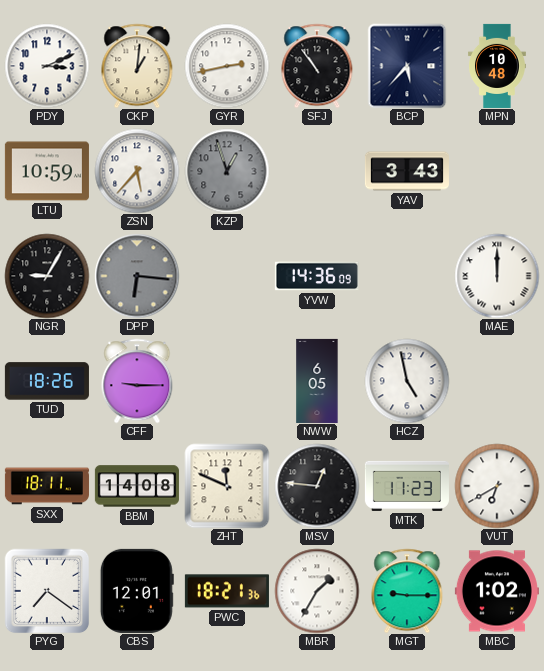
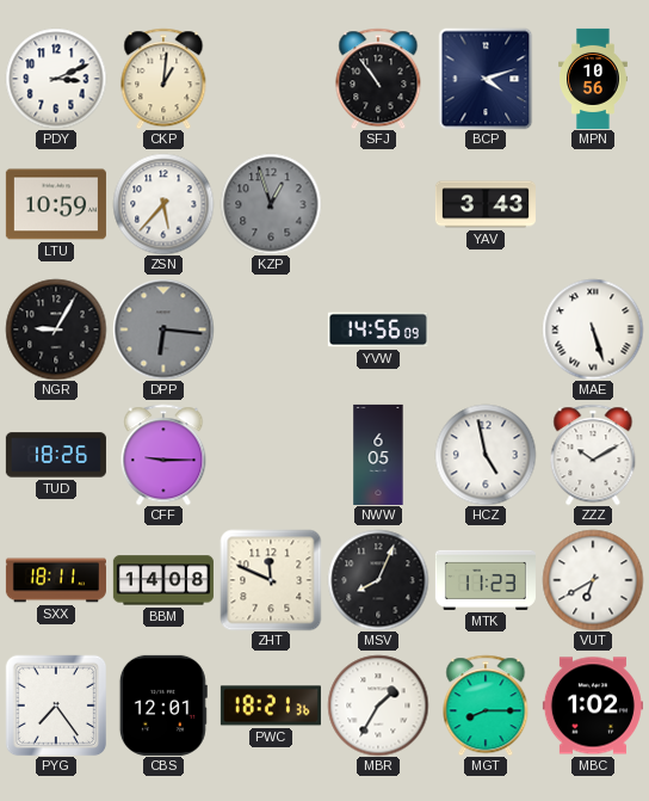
GYR: 2:43 -> none
BCP: 5:37 -> 4:12
MPN: 10:48 -> 10:56
YVW: 14:36 -> 14:56
MAE: 12:00 -> 5:27
ZZZ: none -> 10:10
MSV: 12:46 -> 8:04
PYG: 7:21 -> 7:24
MGT: 9:15 -> 8:15
